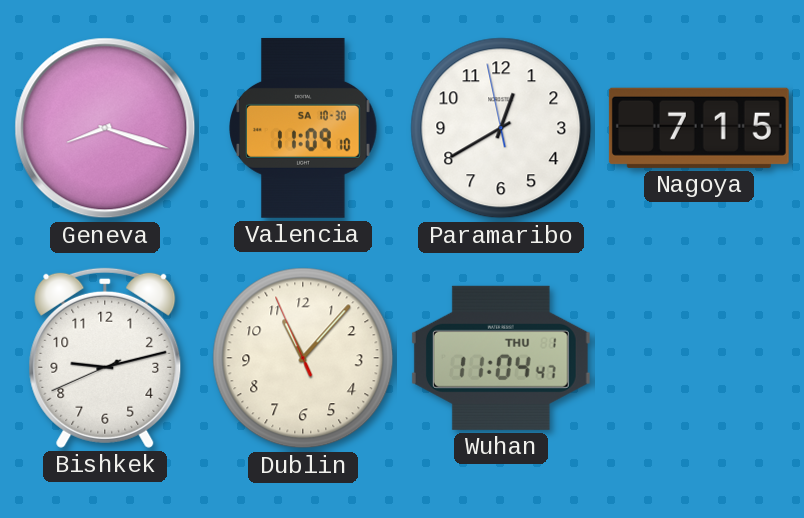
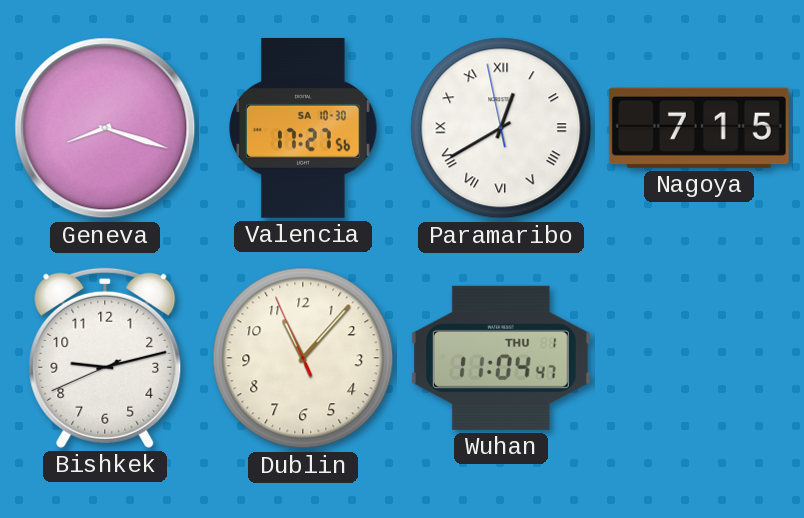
Valencia: 11:09 -> 17:27
Paramaribo numerals: Arabic -> Roman
